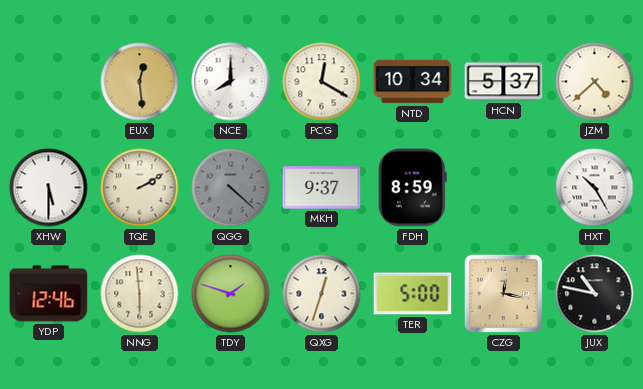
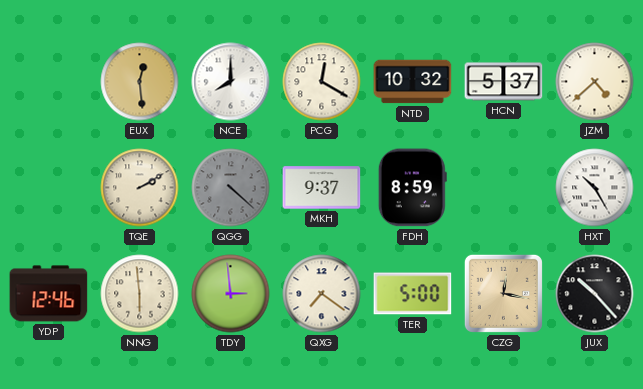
NTD: 10:34 -> 10:32
XHW: 5:30 -> none
TDY: 1:48 -> 2:59
QXG: 12:33 -> 7:21
JUX: 10:47 -> 10:23
